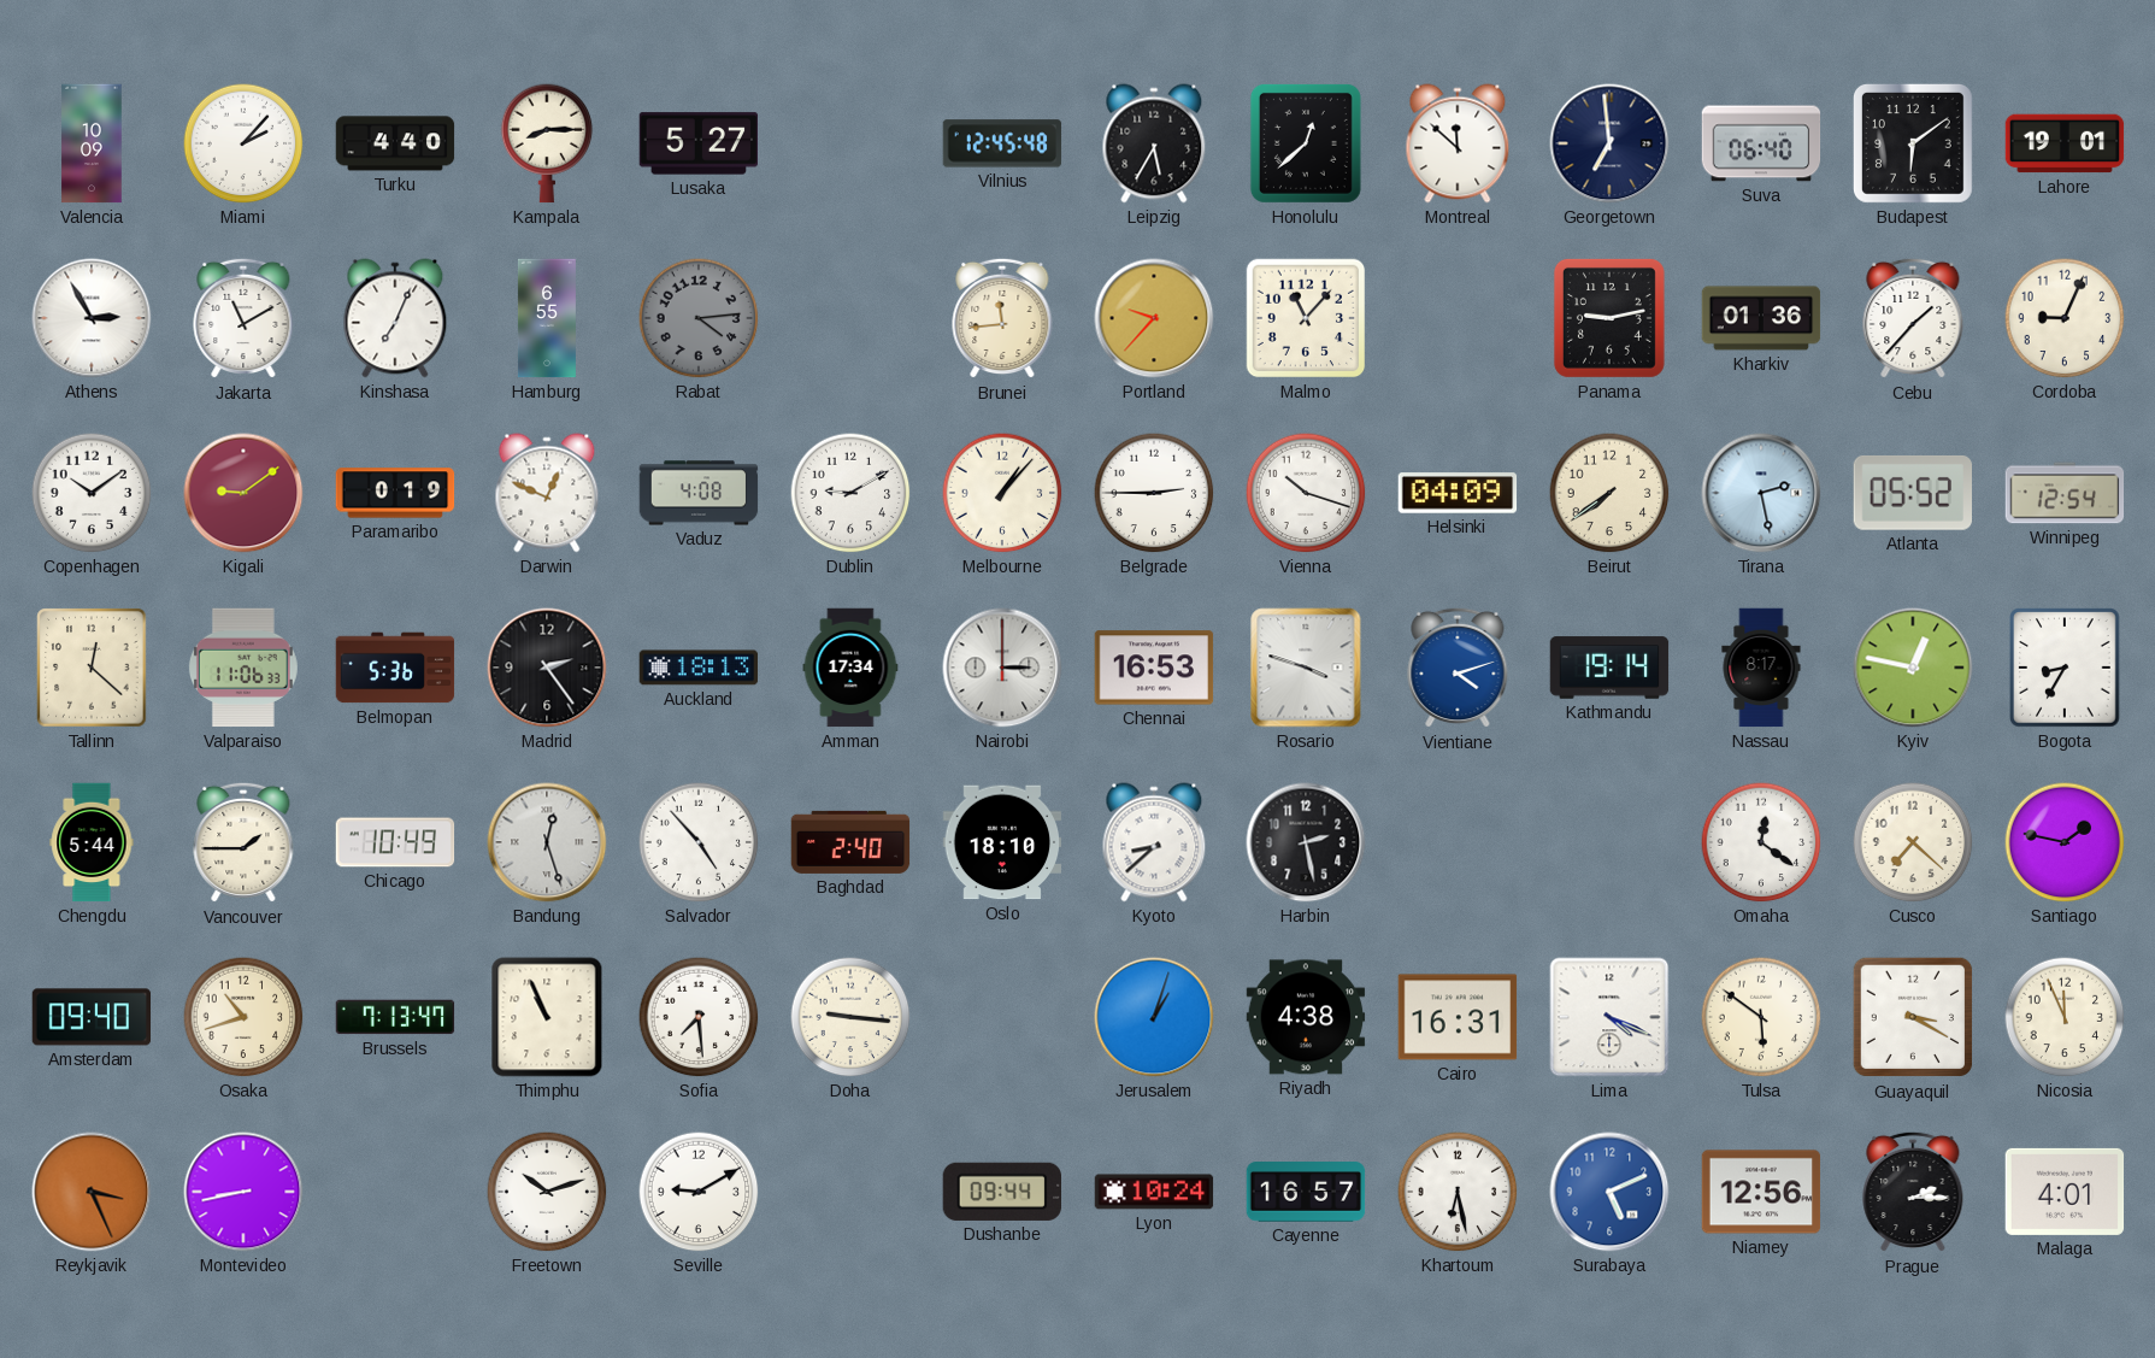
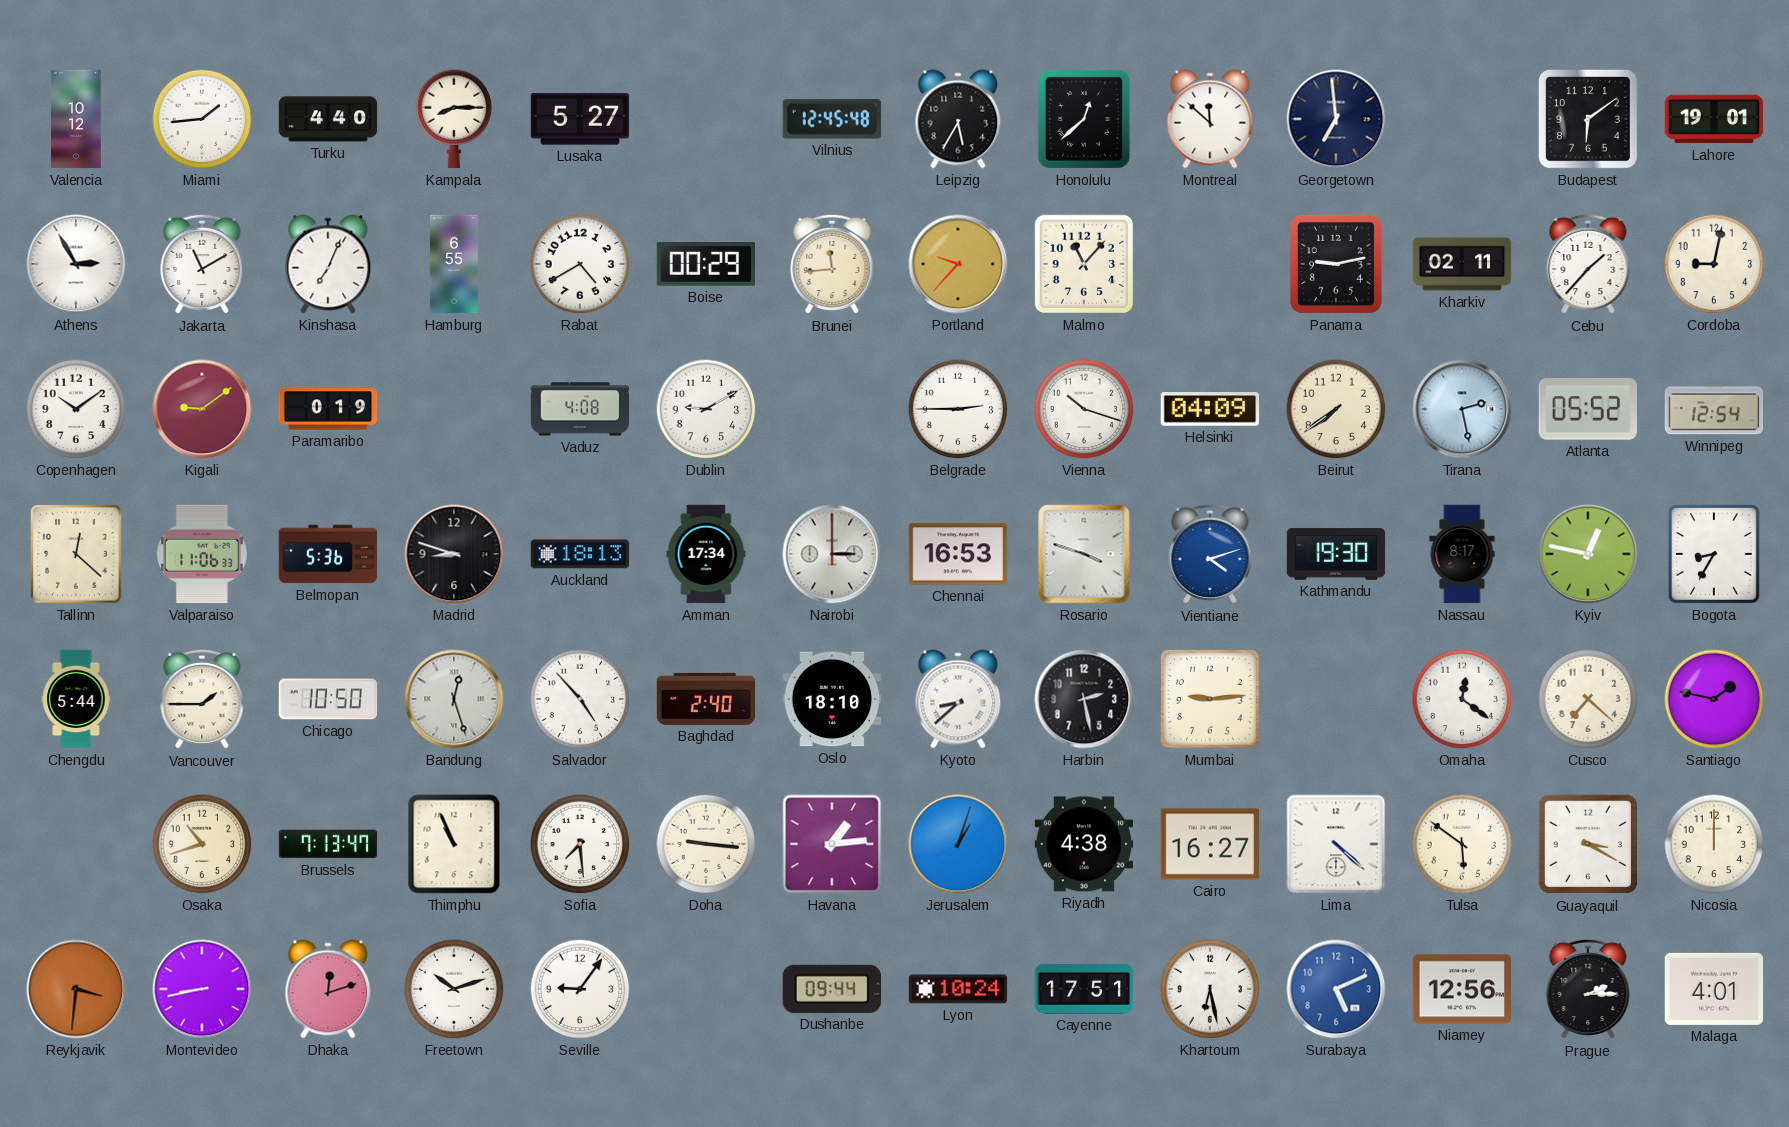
Valencia: 10:09 -> 10:12
Miami: 2:07 -> 1:44
Suva: 06:40 -> none
Rabat: 4:14 -> 4:40
Rabat dial: grey -> white
Boise: none -> 00:29
Kharkiv: 01:36 -> 02:11
Cordoba: 9:04 -> 9:02
Darwin: 12:49 -> none
Melbourne: 1:07 -> none
Madrid: 2:24 -> 8:48
Kathmandu: 19:14 -> 19:30
Chicago: 10:49 -> 10:50
Mumbai: none -> 9:14
Amsterdam: 09:40 -> none
Havana: none -> 1:14
Cairo: 16:31 -> 16:27
Lima: 4:19 -> 4:22
Nicosia: 11:56 -> 12:00
Reykjavik: 3:26 -> 3:31
Dhaka: none -> 12:12
Seville: 9:10 -> 9:06
Cayenne: 16:57 -> 17:51
